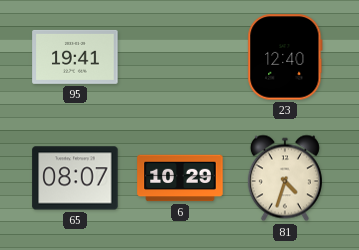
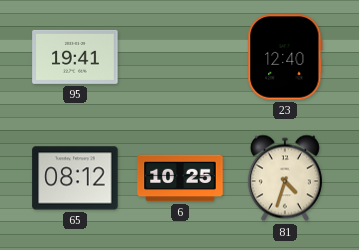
65: 08:07 -> 08:12
6: 10:29 -> 10:25
